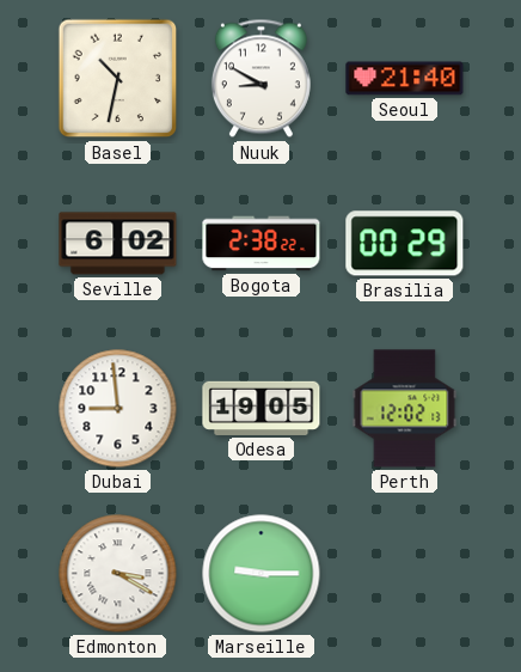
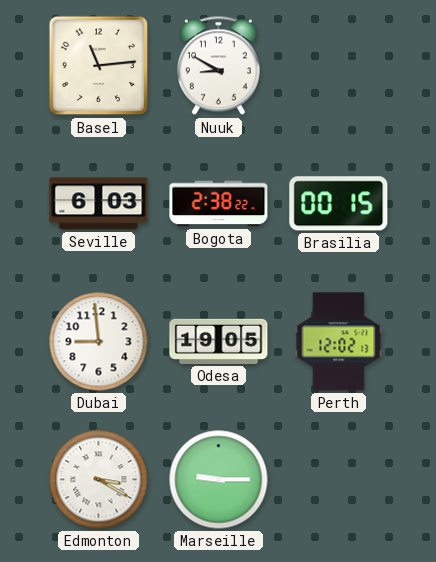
Basel: 10:32 -> 11:14
Seoul: 21:40 -> none
Seville: 6:02 -> 6:03
Brasilia: 00:29 -> 00:15
